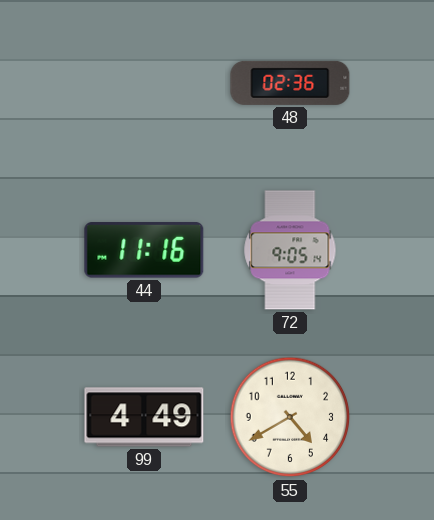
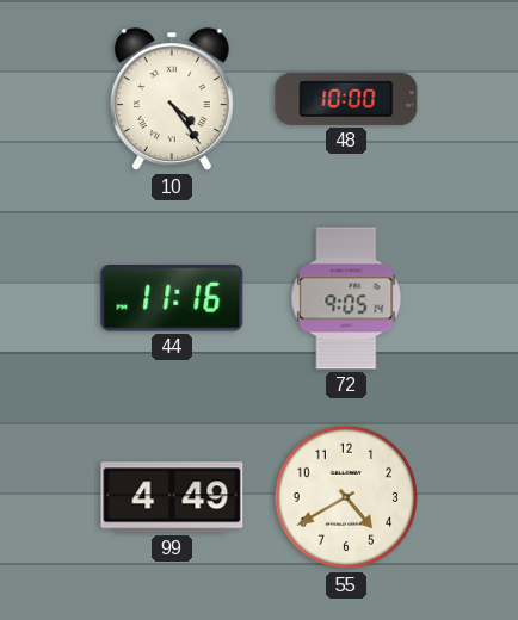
10: none -> 4:24
48: 02:36 -> 10:00
